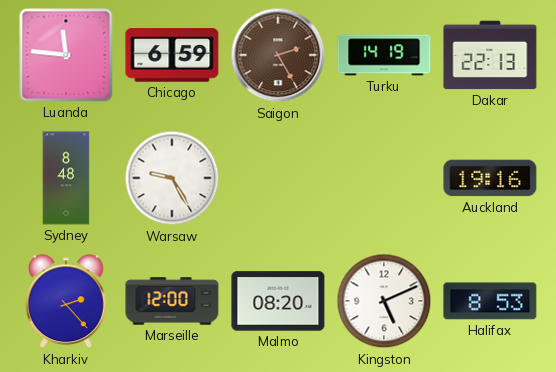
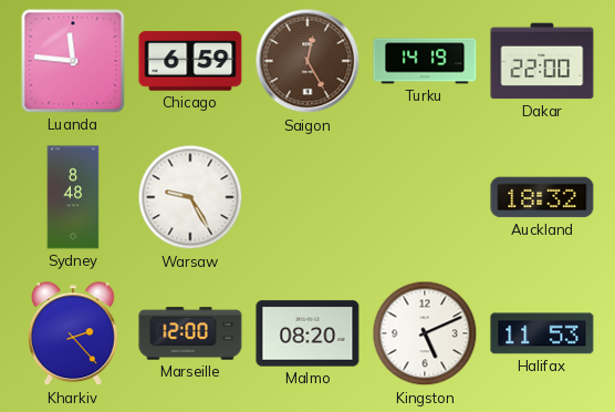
Saigon: 2:25 -> 12:25
Dakar: 22:13 -> 22:00
Auckland: 19:16 -> 18:32
Halifax: 8:53 -> 11:53
